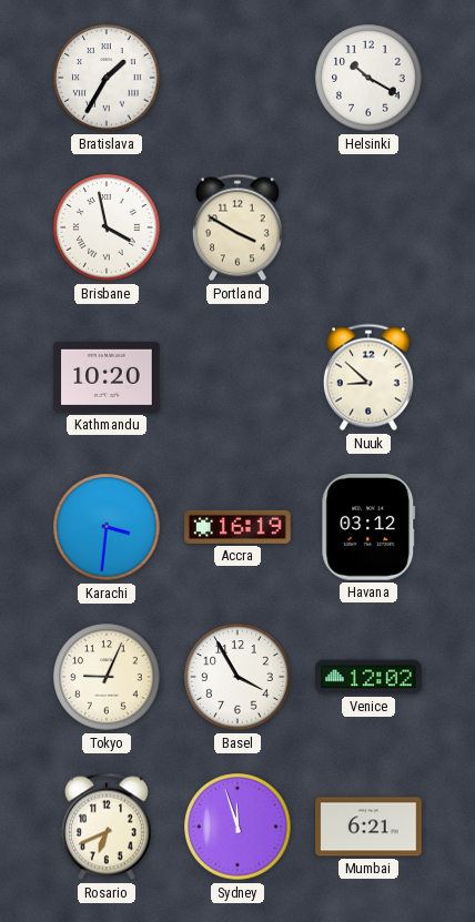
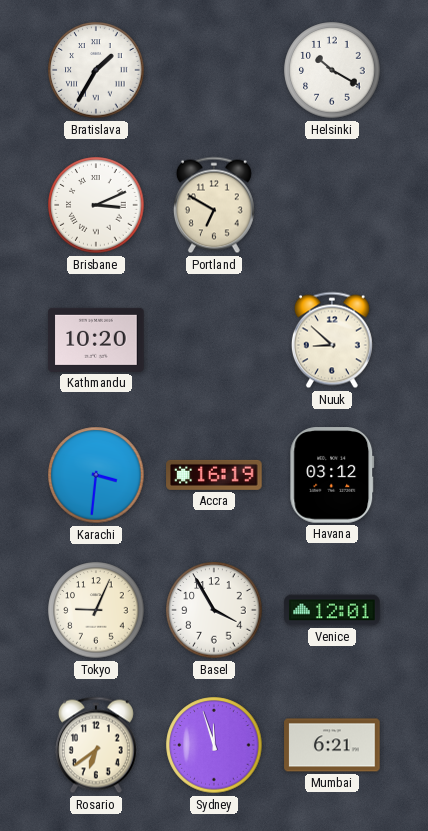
Brisbane: 3:58 -> 3:11
Portland: 3:50 -> 6:50
Venice: 12:02 -> 12:01
Rosario: 6:41 -> 6:39
